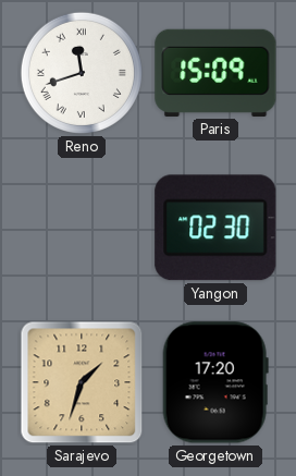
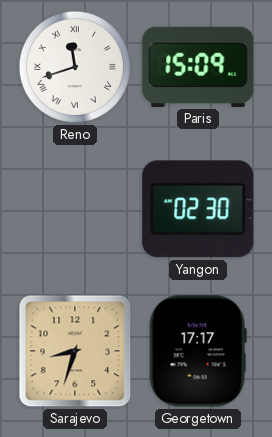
Sarajevo: 1:33 -> 8:33
Georgetown: 17:20 -> 17:17
